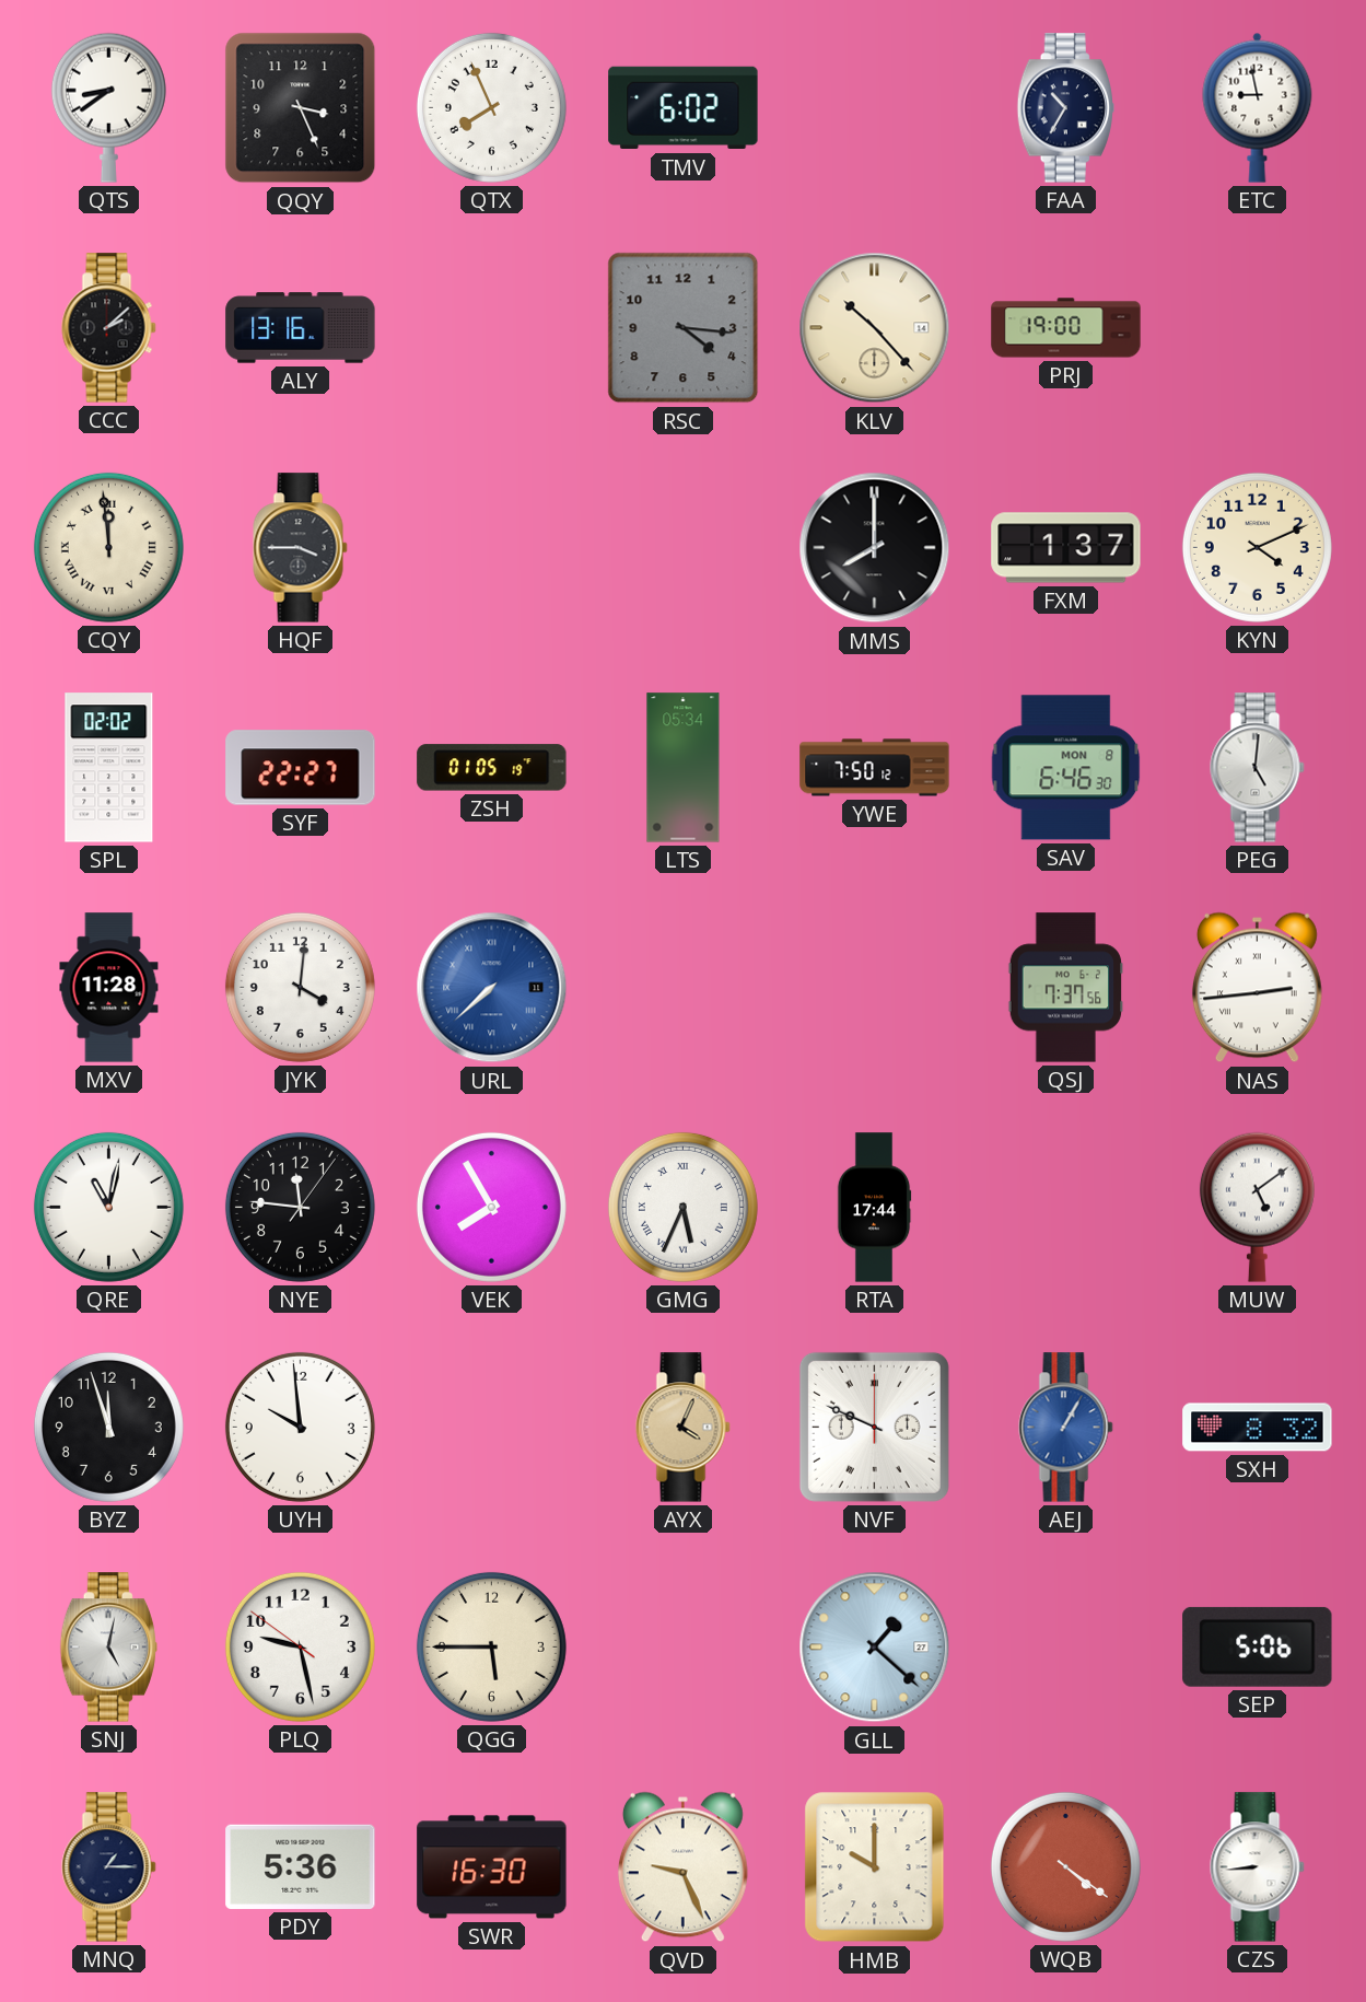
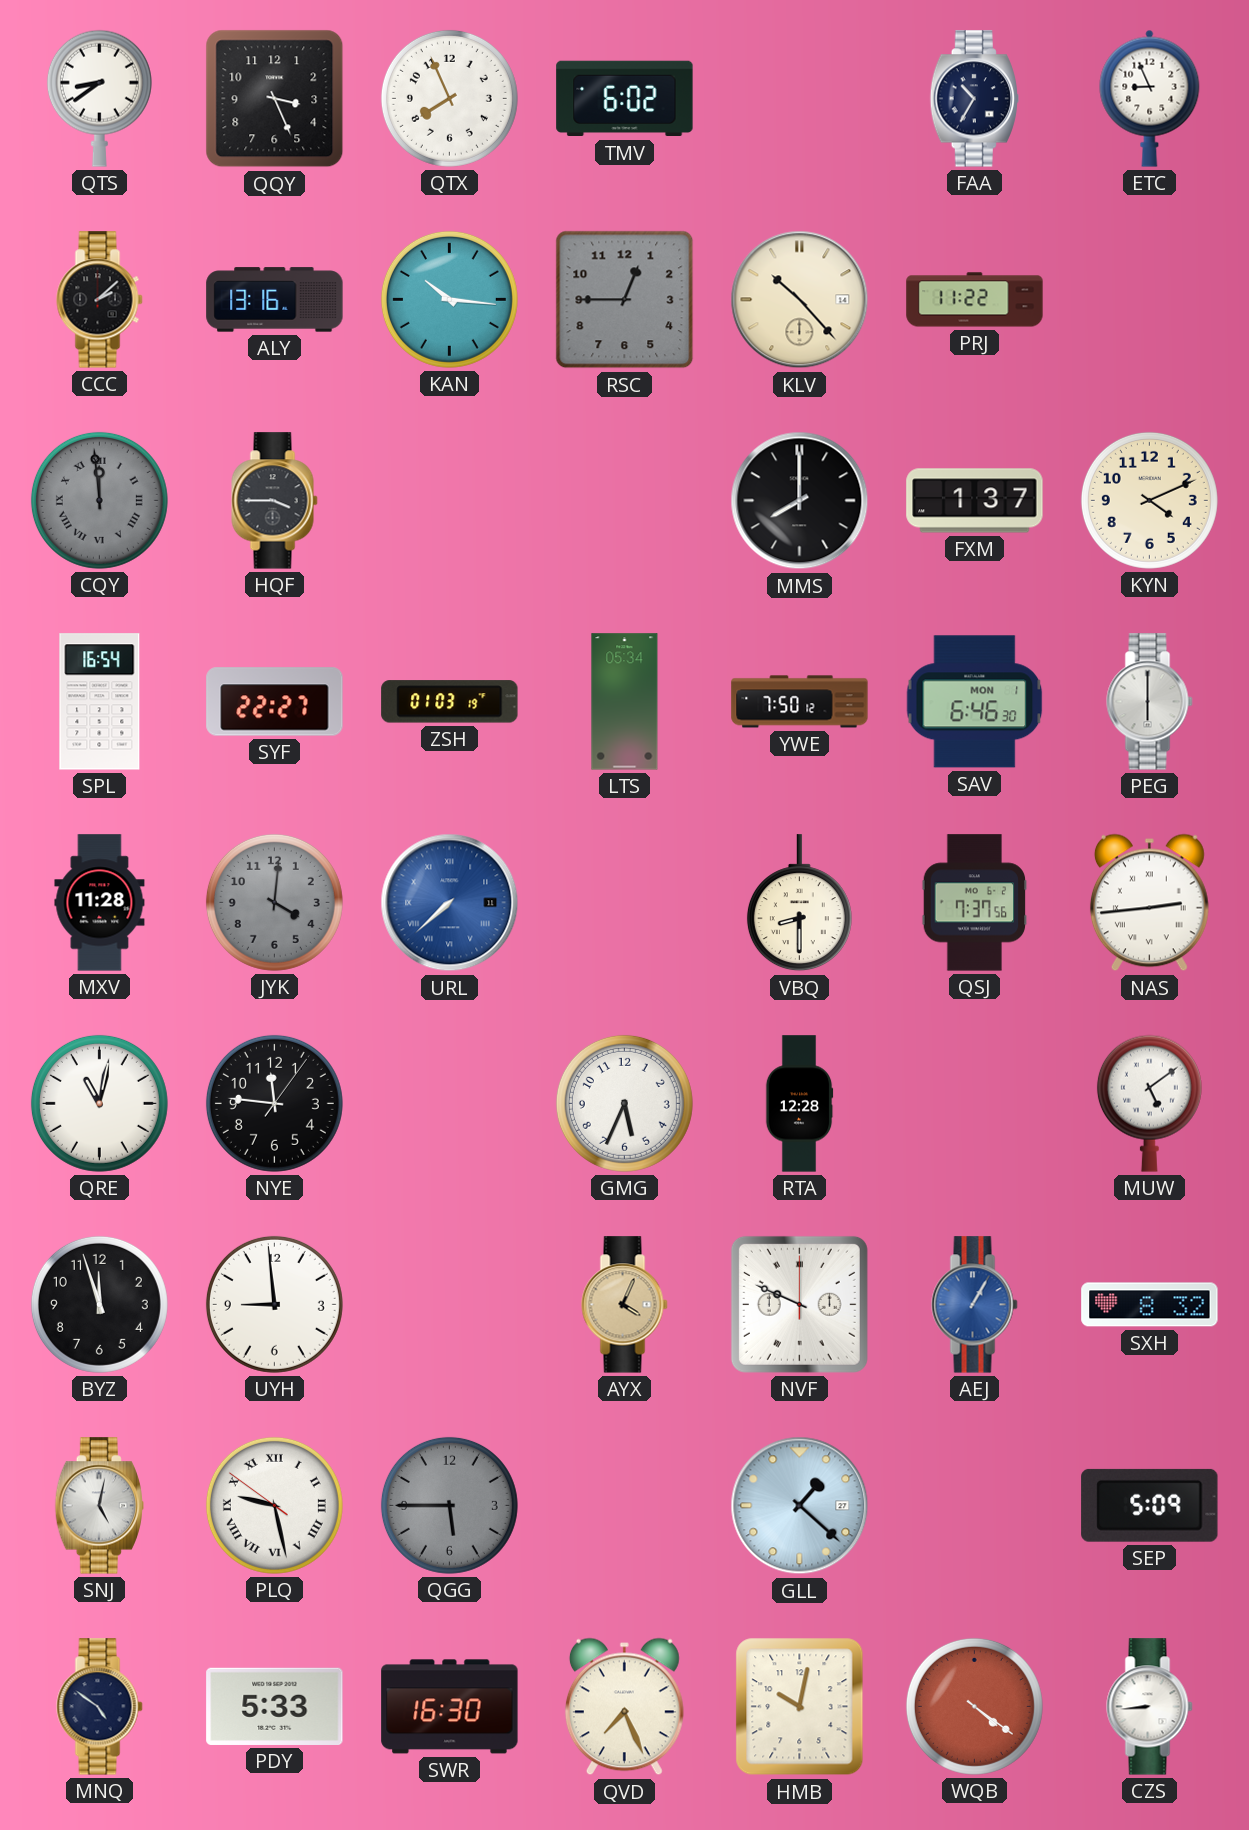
ETC: 8:58 -> 8:56
KAN: none -> 10:16
RSC: 4:16 -> 12:45
PRJ: 19:00 -> 11:22
CQY dial: cream -> grey
SPL: 02:02 -> 16:54
ZSH: 01:05 -> 01:03
SAV date: MON 8 -> MON 1
PEG: 5:01 -> 6:00
JYK dial: white -> grey
VBQ: none -> 8:30
VEK: 7:55 -> none
GMG numerals: Roman -> Arabic
RTA: 17:44 -> 12:28
UYH: 9:59 -> 8:59
PLQ numerals: Arabic -> Roman
QGG dial: cream -> grey
SEP: 5:06 -> 5:09
MNQ: 1:15 -> 4:51
PDY: 5:36 -> 5:33
QVD: 9:26 -> 7:26
HMB: 10:00 -> 10:02
